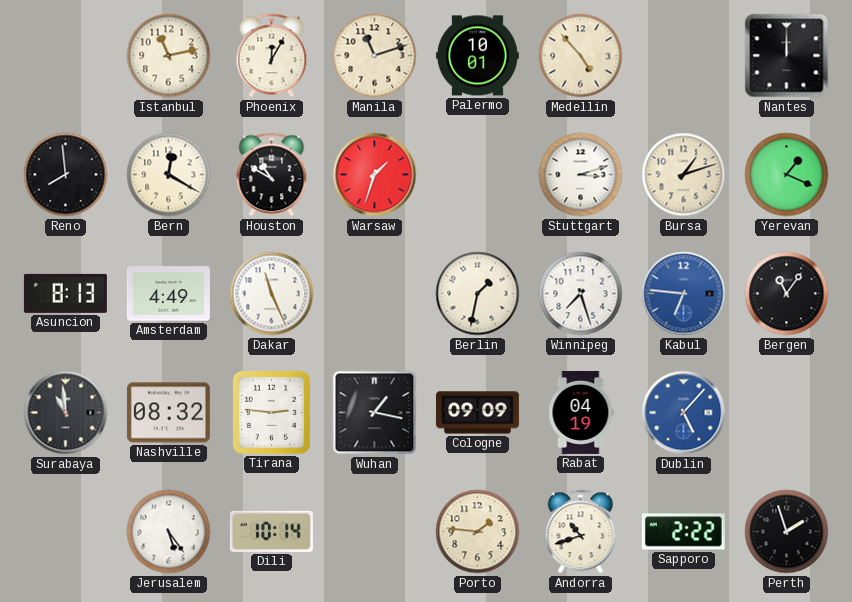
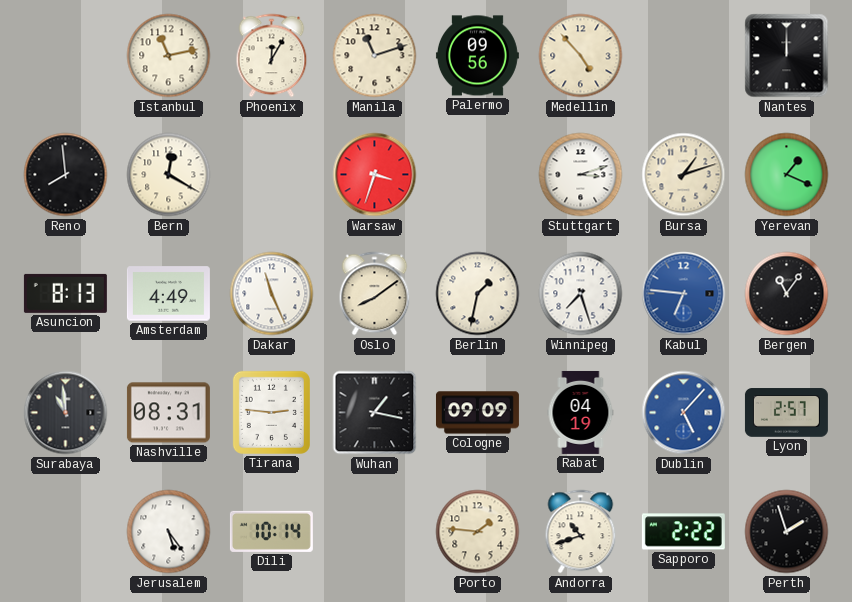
Palermo: 10:01 -> 09:56
Houston: 10:50 -> none
Warsaw: 1:33 -> 3:33
Oslo: none -> 8:09
Nashville: 08:32 -> 08:31
Lyon: none -> 2:57
